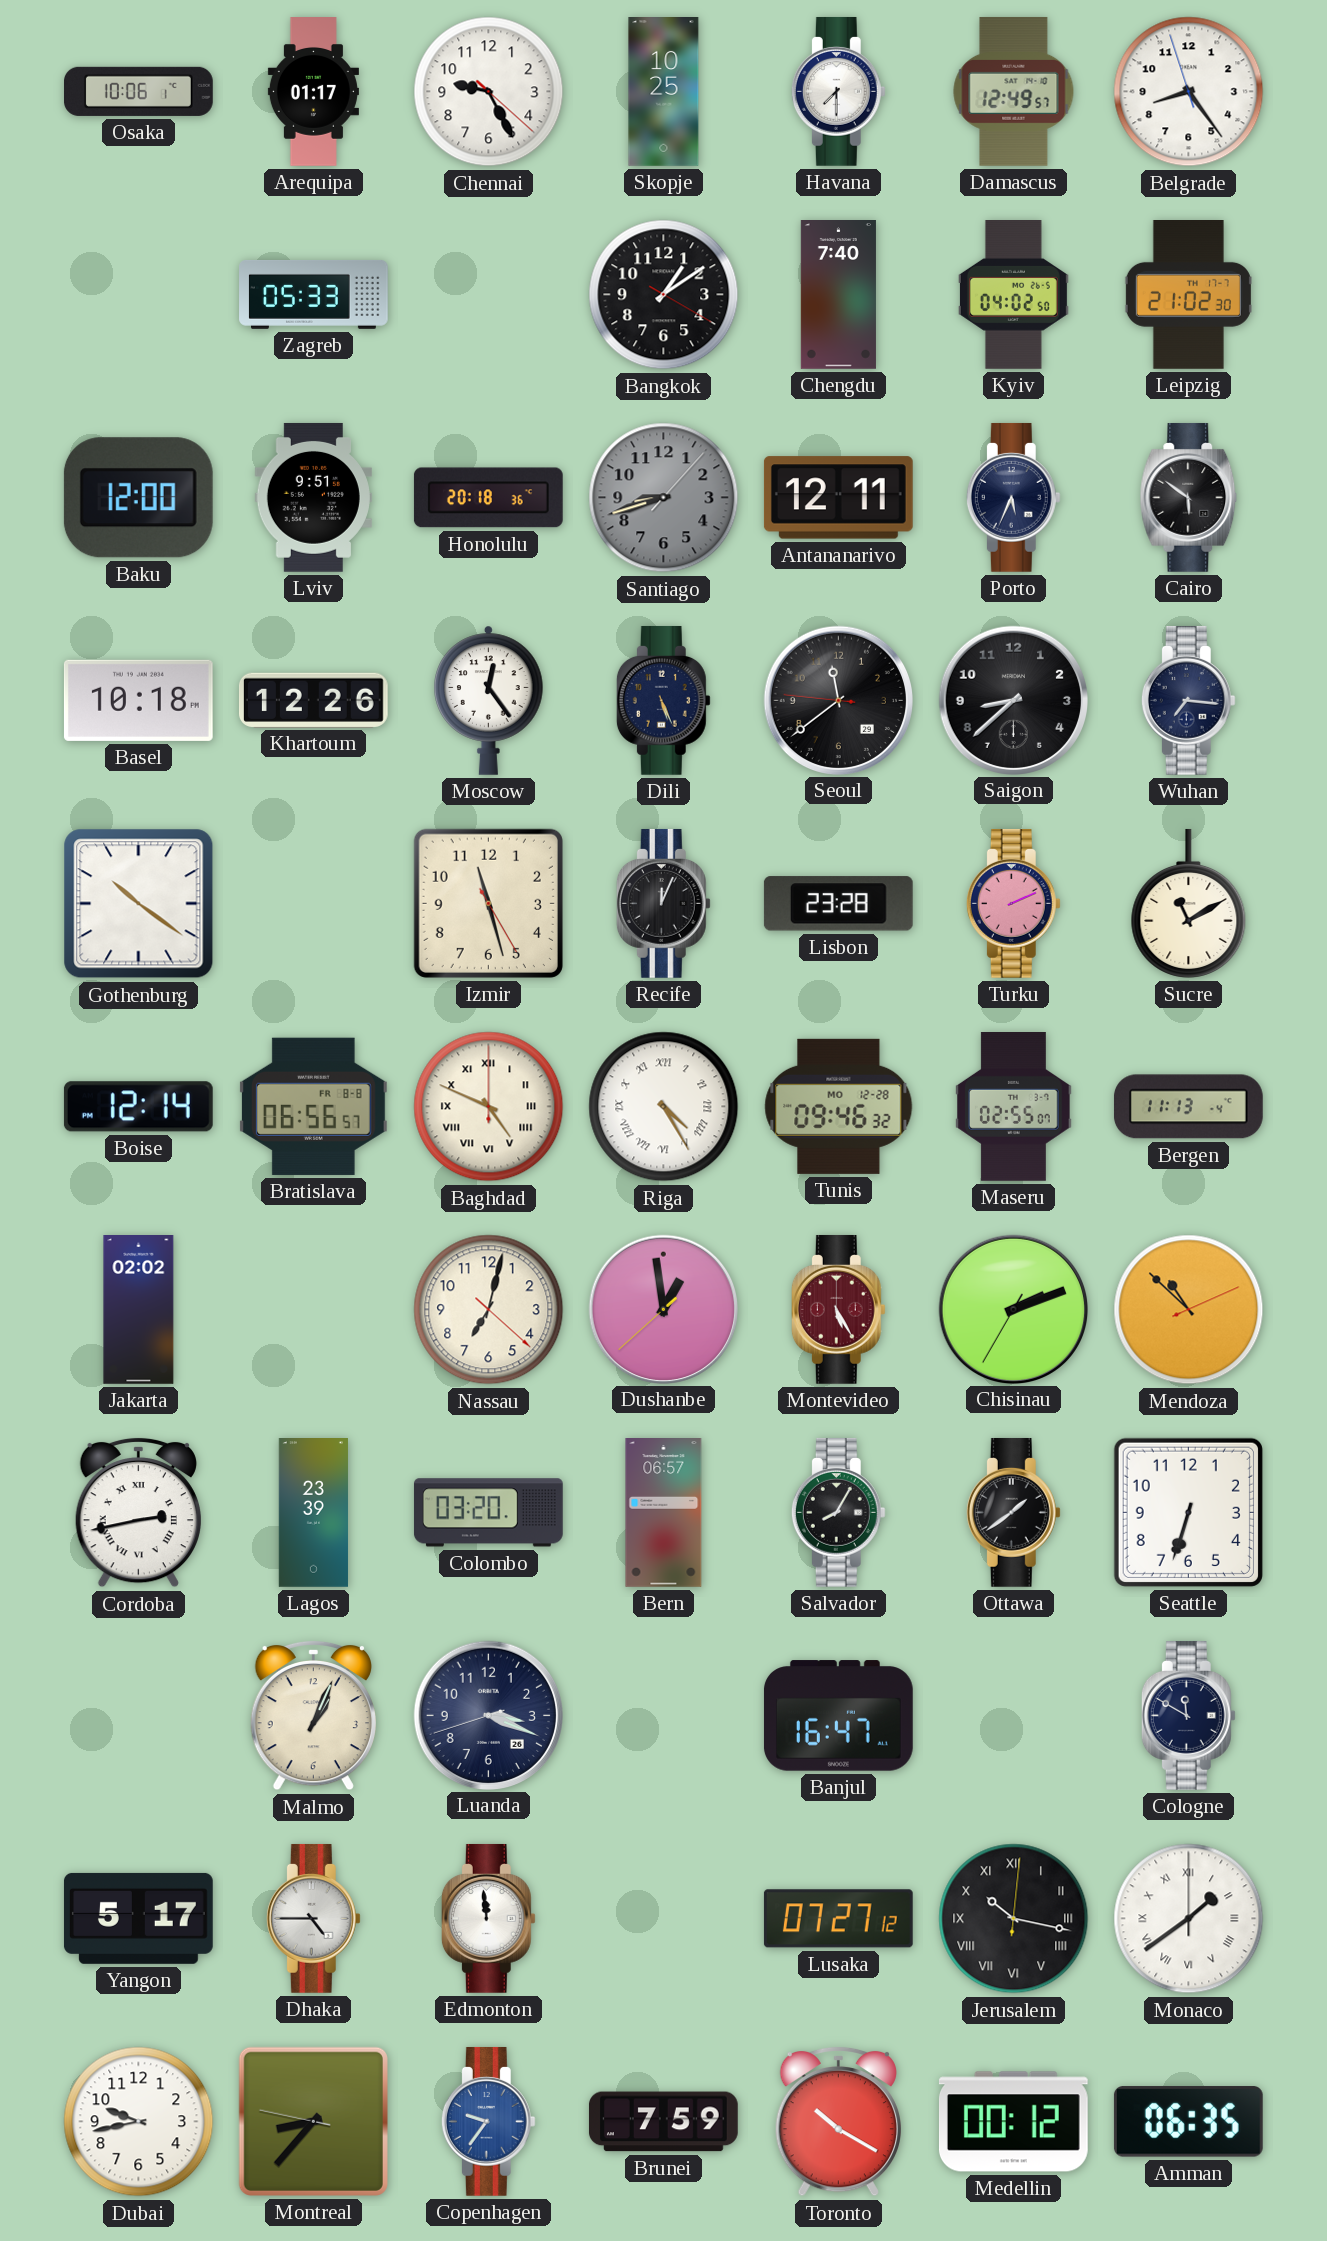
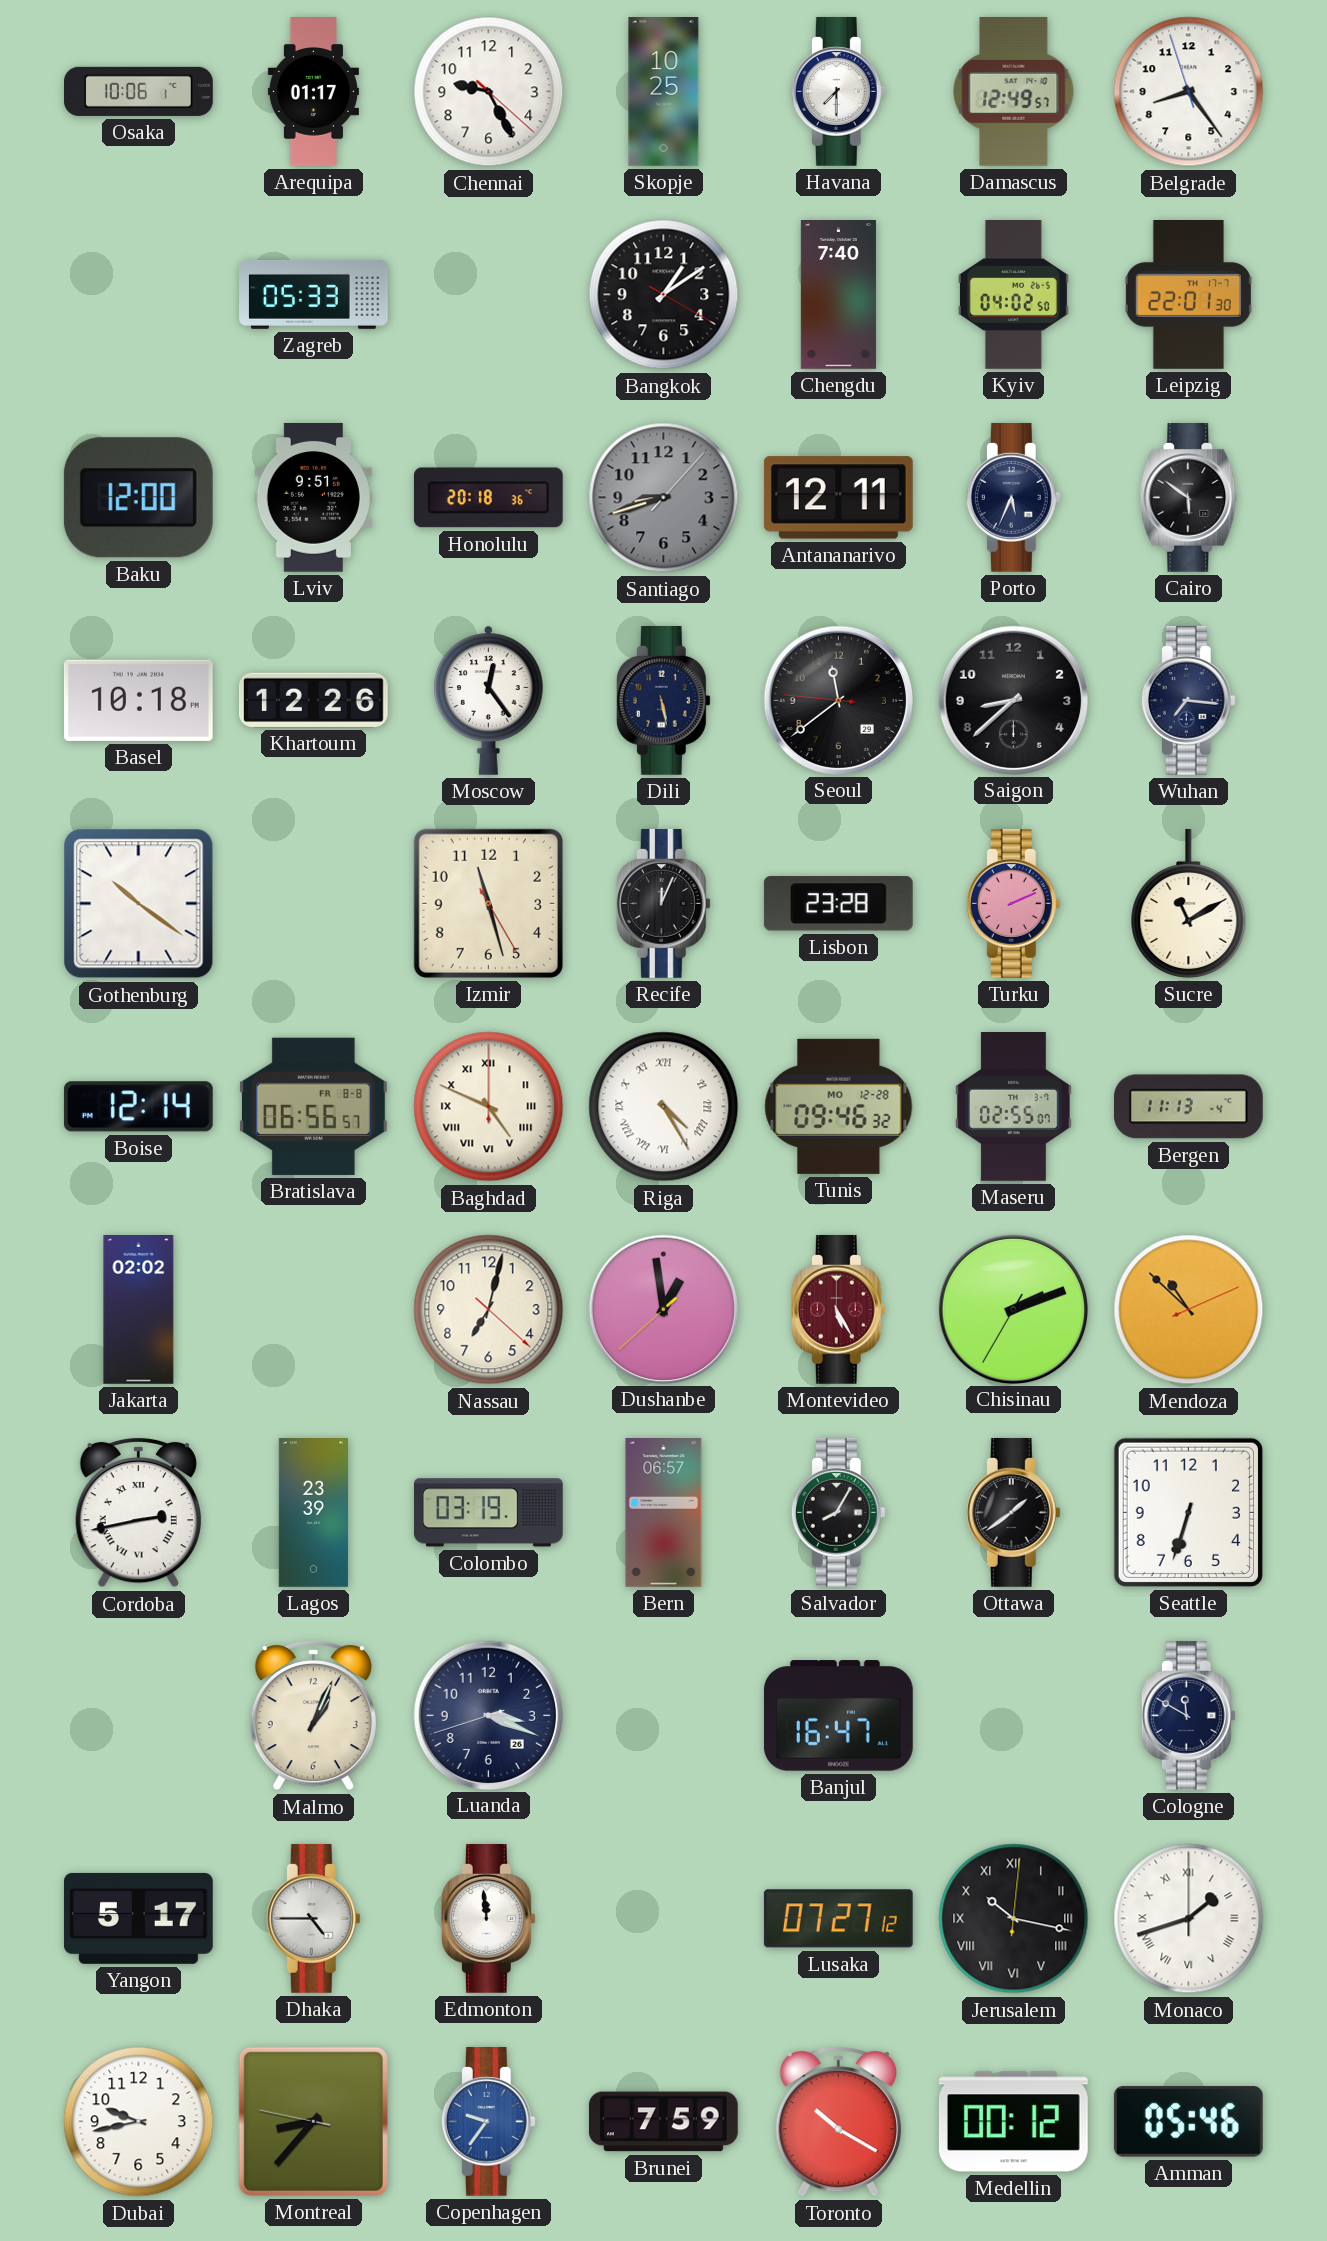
Leipzig: 21:02 -> 22:01
Dili: 5:26 -> 5:28
Colombo: 03:20 -> 03:19
Monaco: 1:39 -> 1:42
Amman: 06:35 -> 05:46
